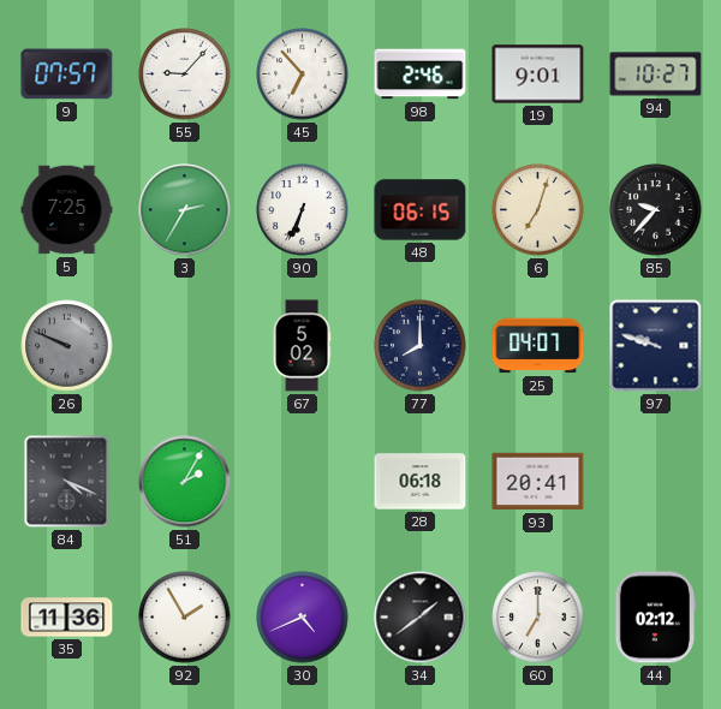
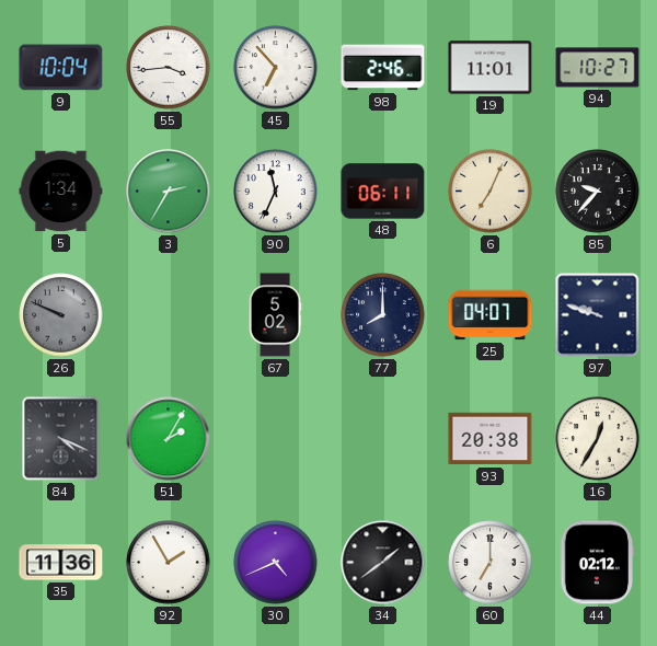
9: 07:57 -> 10:04
55: 9:07 -> 3:44
19: 9:01 -> 11:01
5: 7:25 -> 1:34
90: 6:34 -> 11:34
48: 06:15 -> 06:11
6: 7:03 -> 7:04
28: 06:18 -> none
93: 20:41 -> 20:38
16: none -> 12:35
